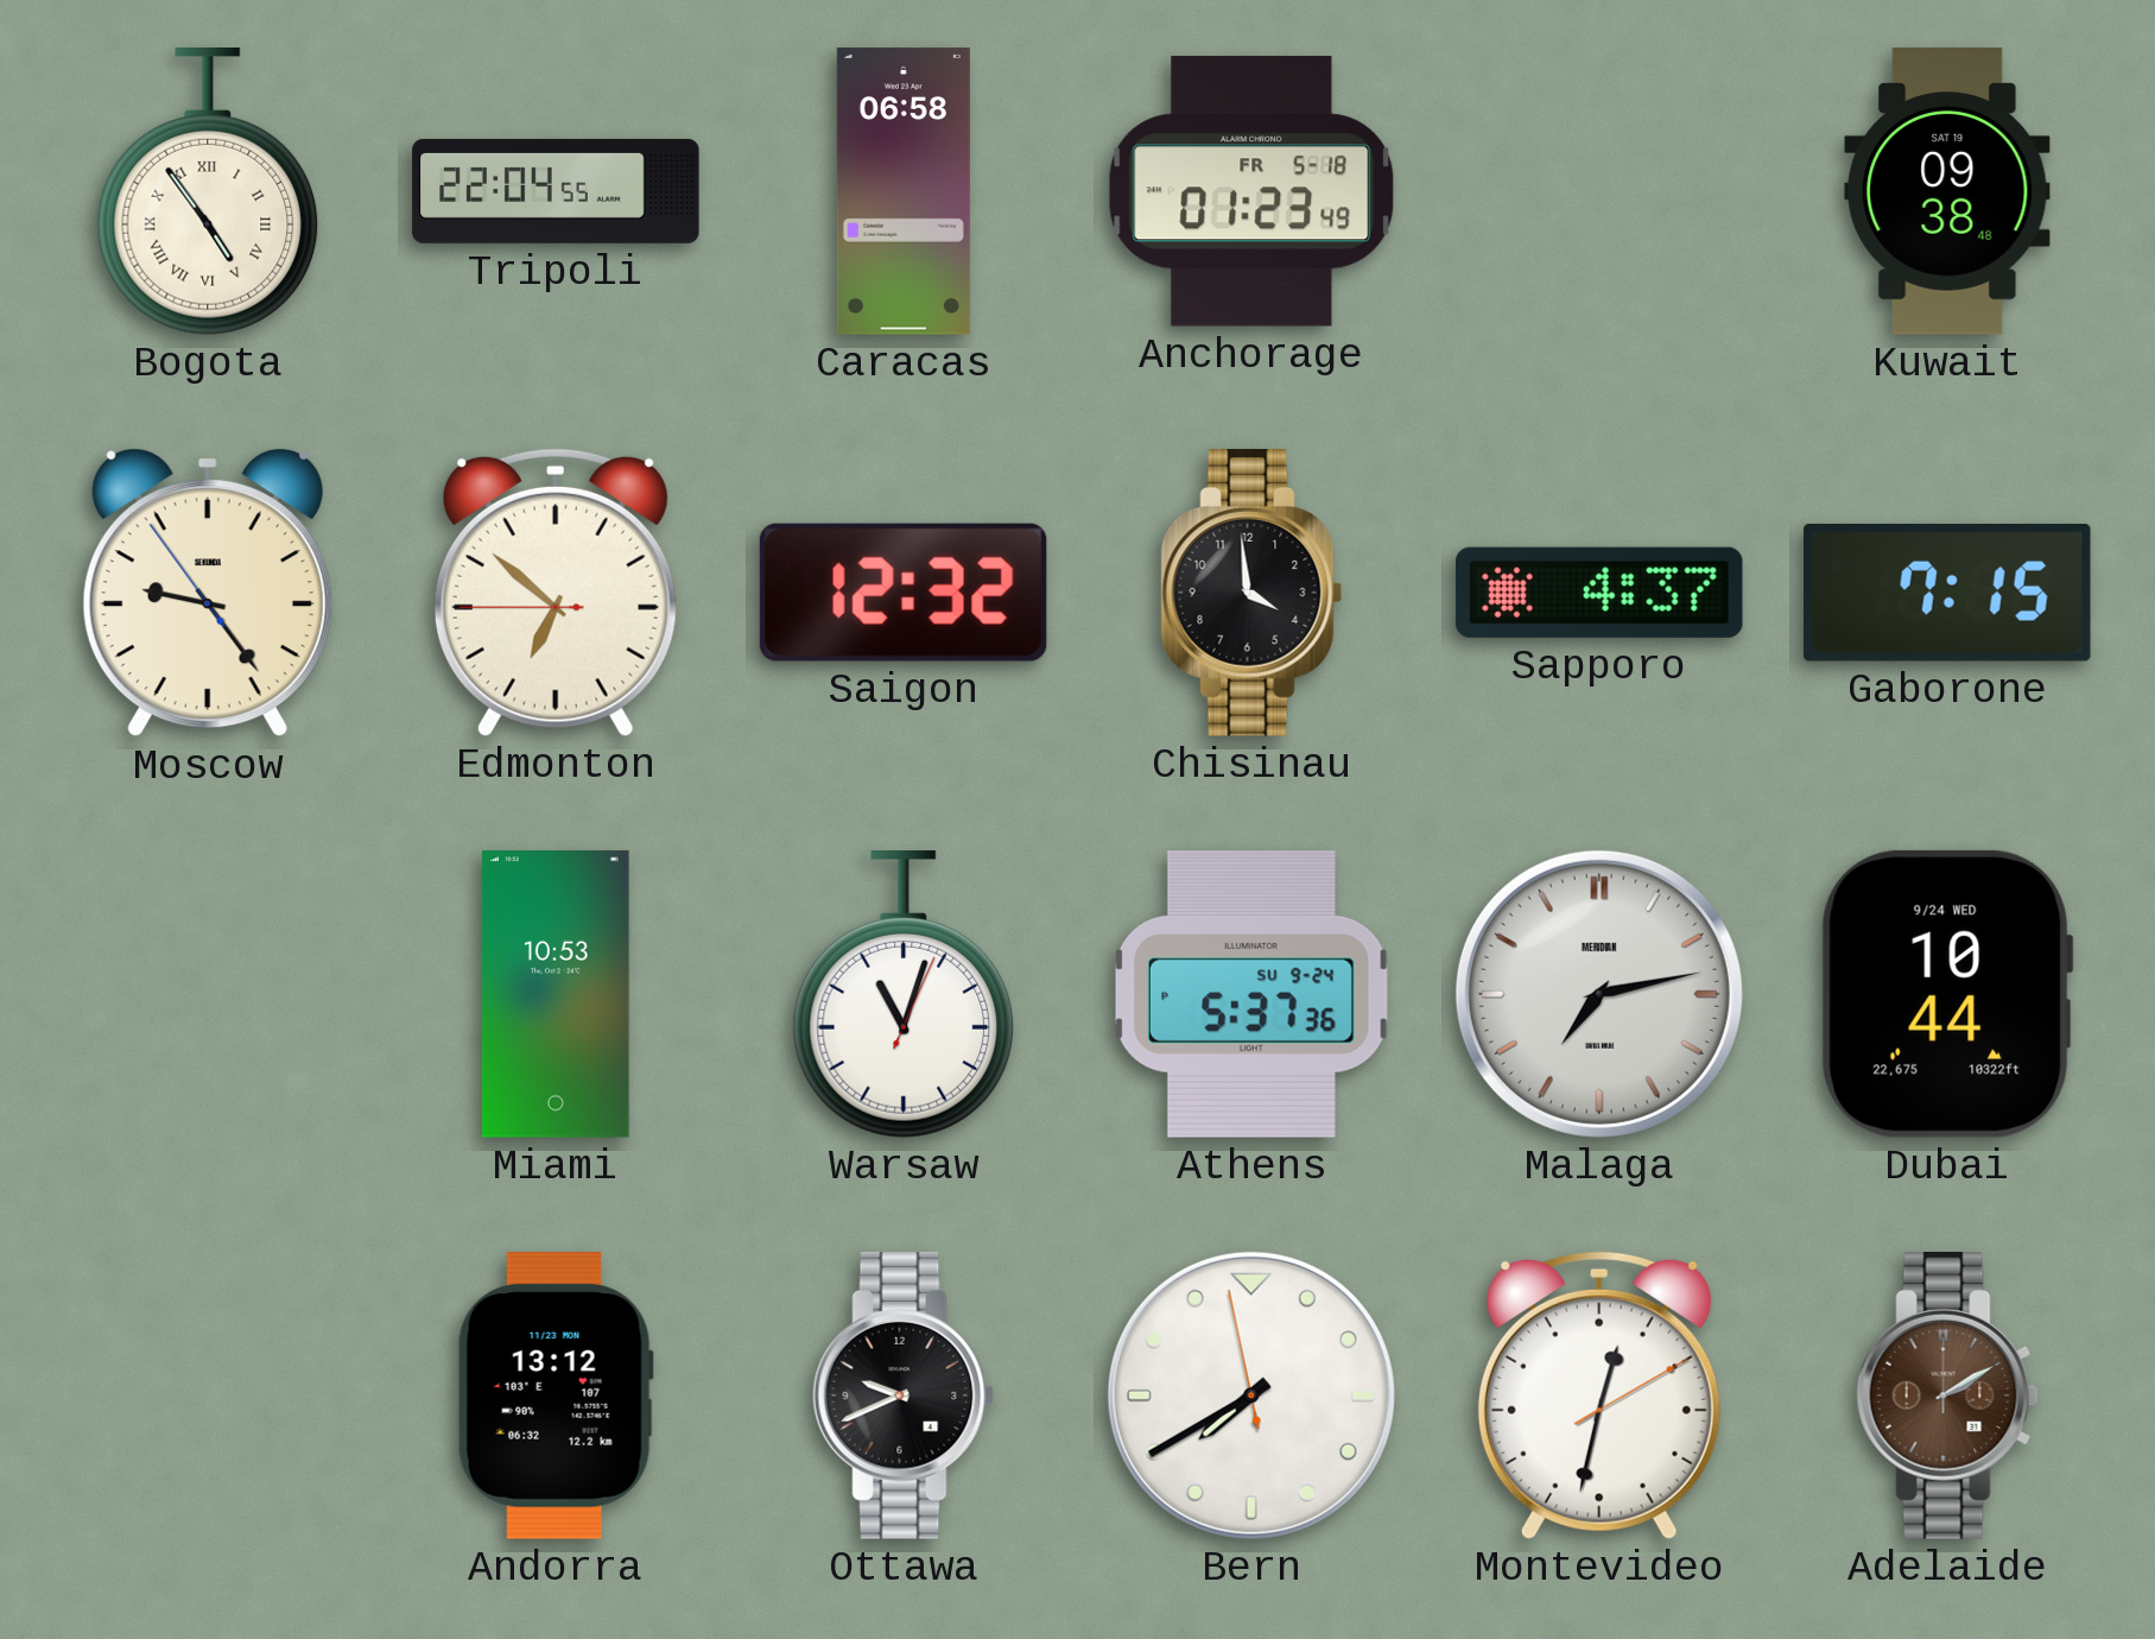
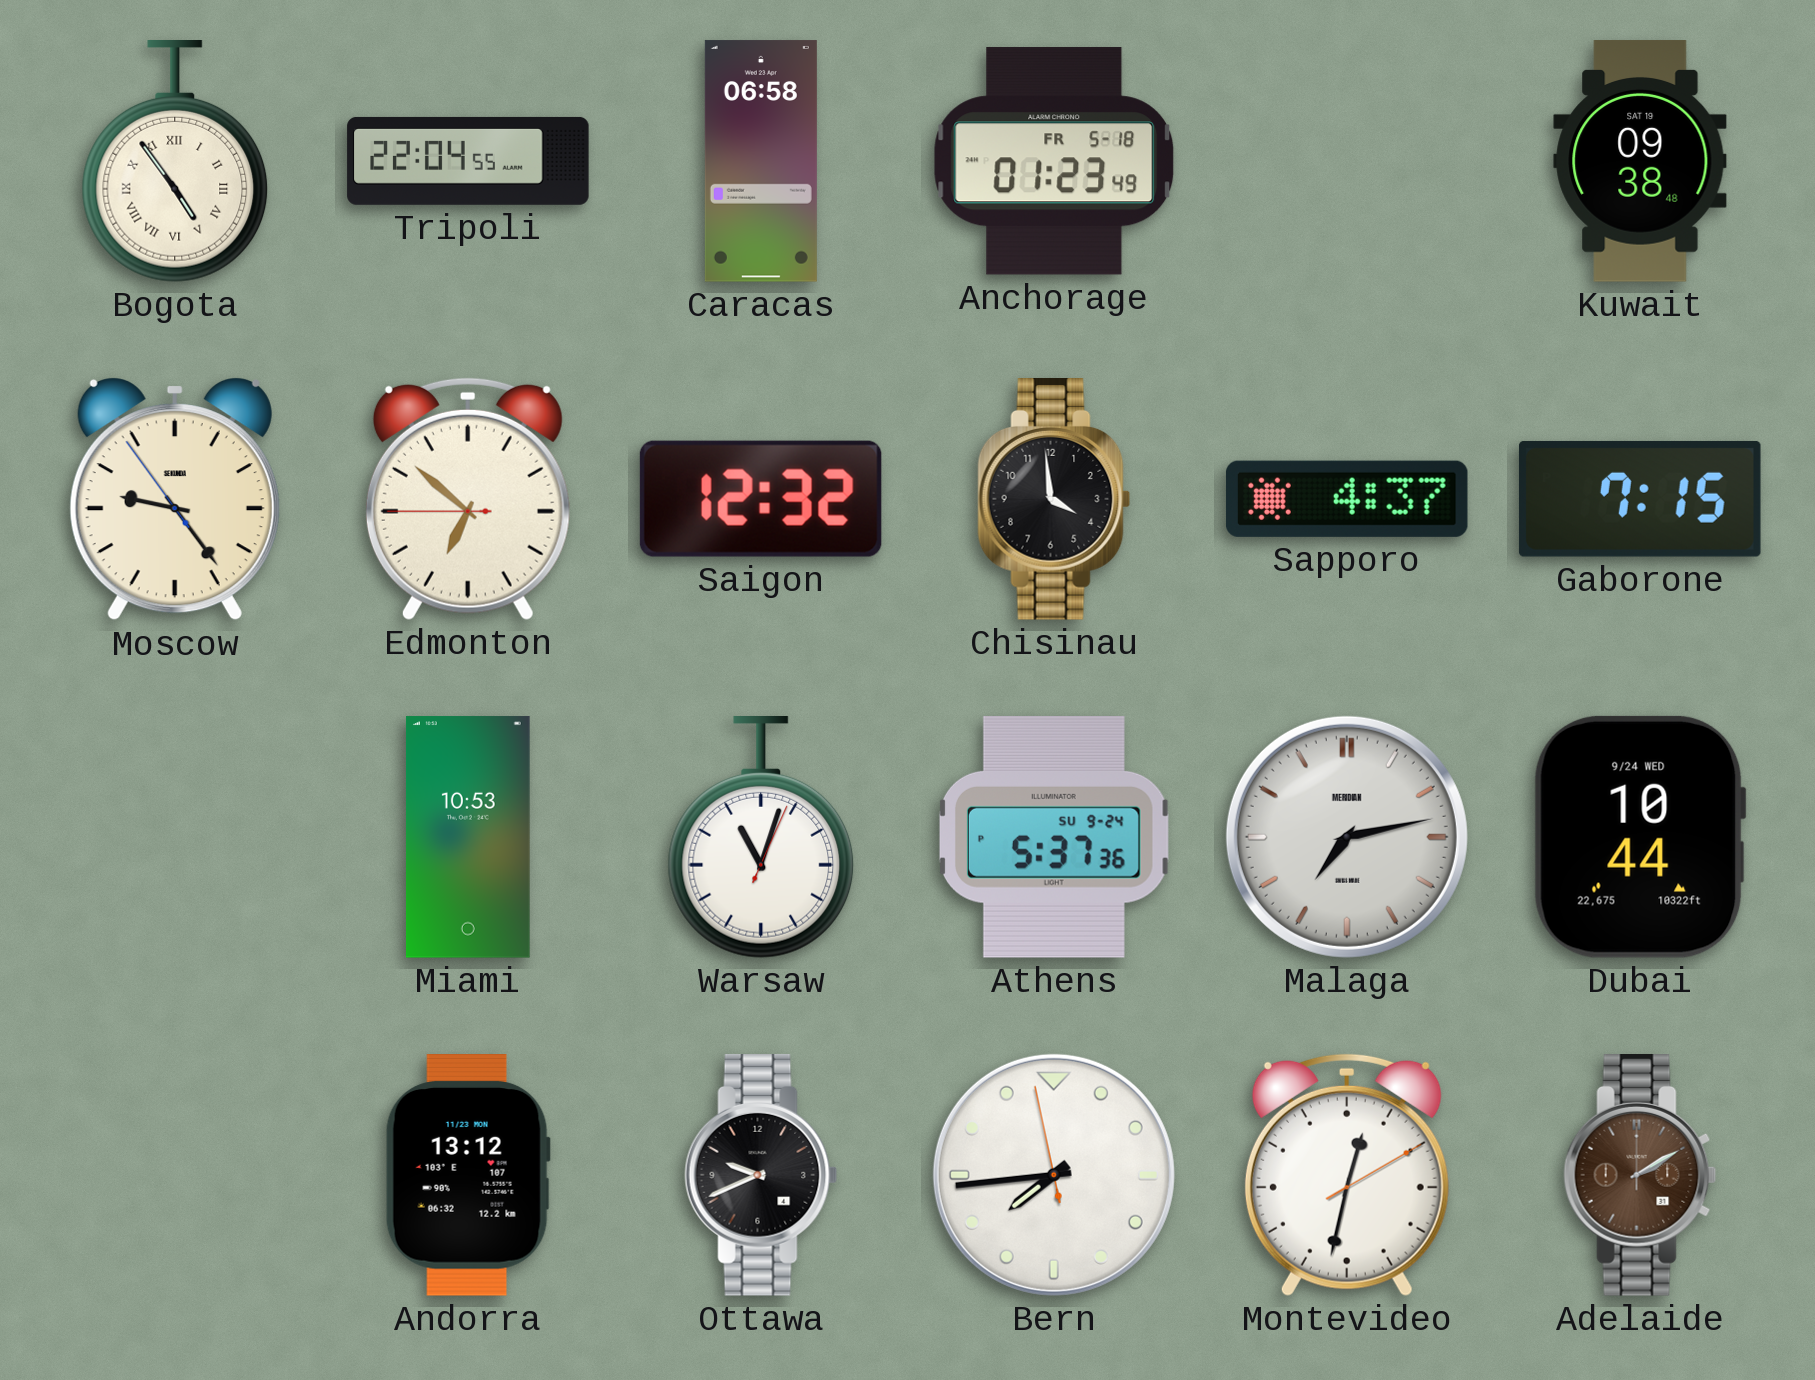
Bern: 7:39 -> 7:43
